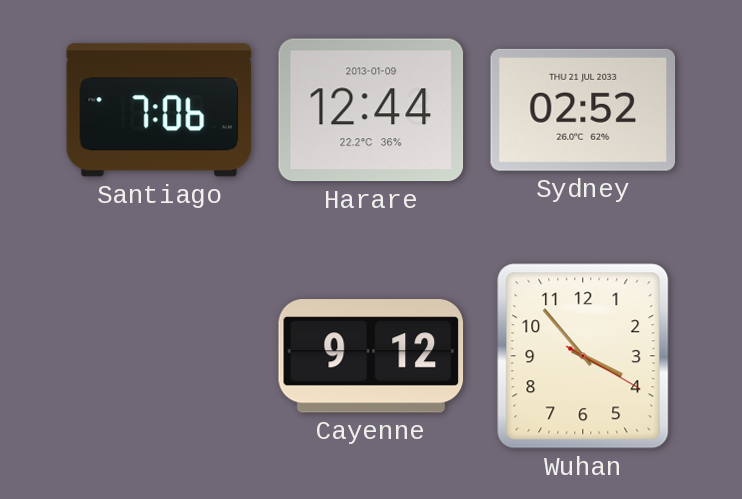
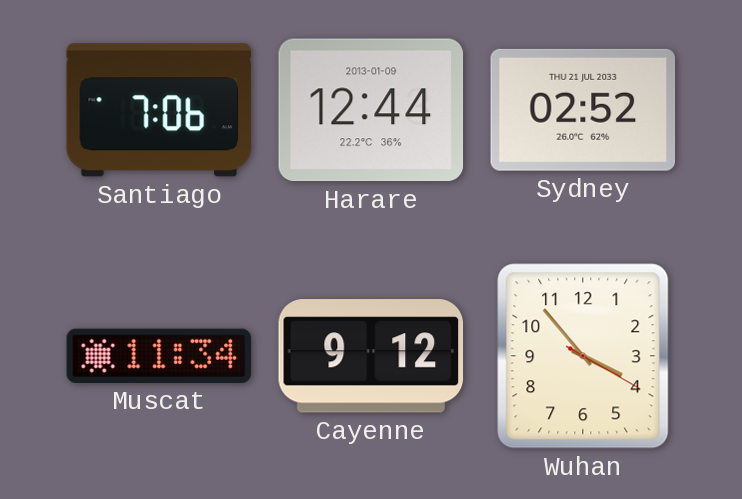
Muscat: none -> 11:34
